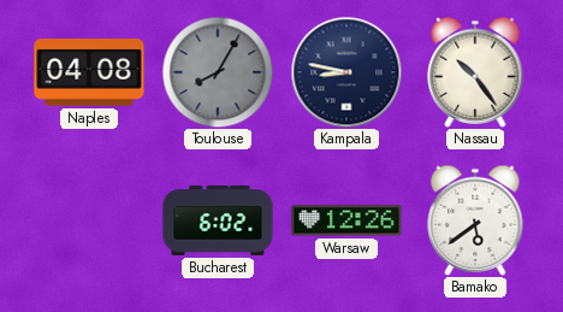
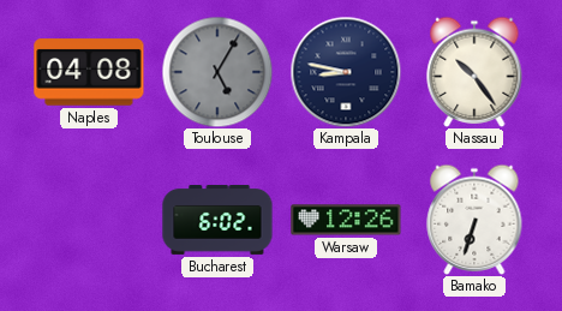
Toulouse: 8:05 -> 5:05
Bamako: 5:39 -> 6:33
